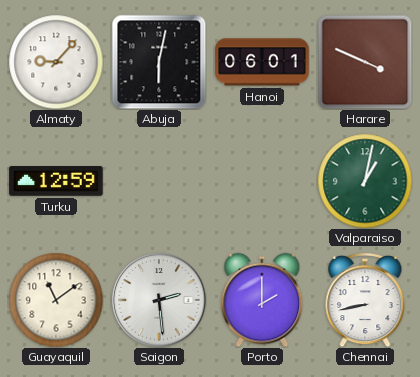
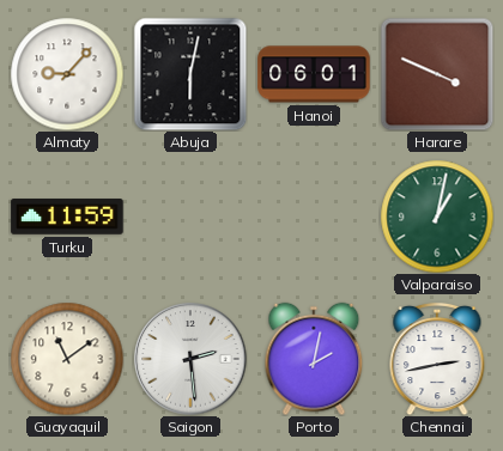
Turku: 12:59 -> 11:59
Porto: 2:00 -> 2:02
Chennai: 8:43 -> 2:43
